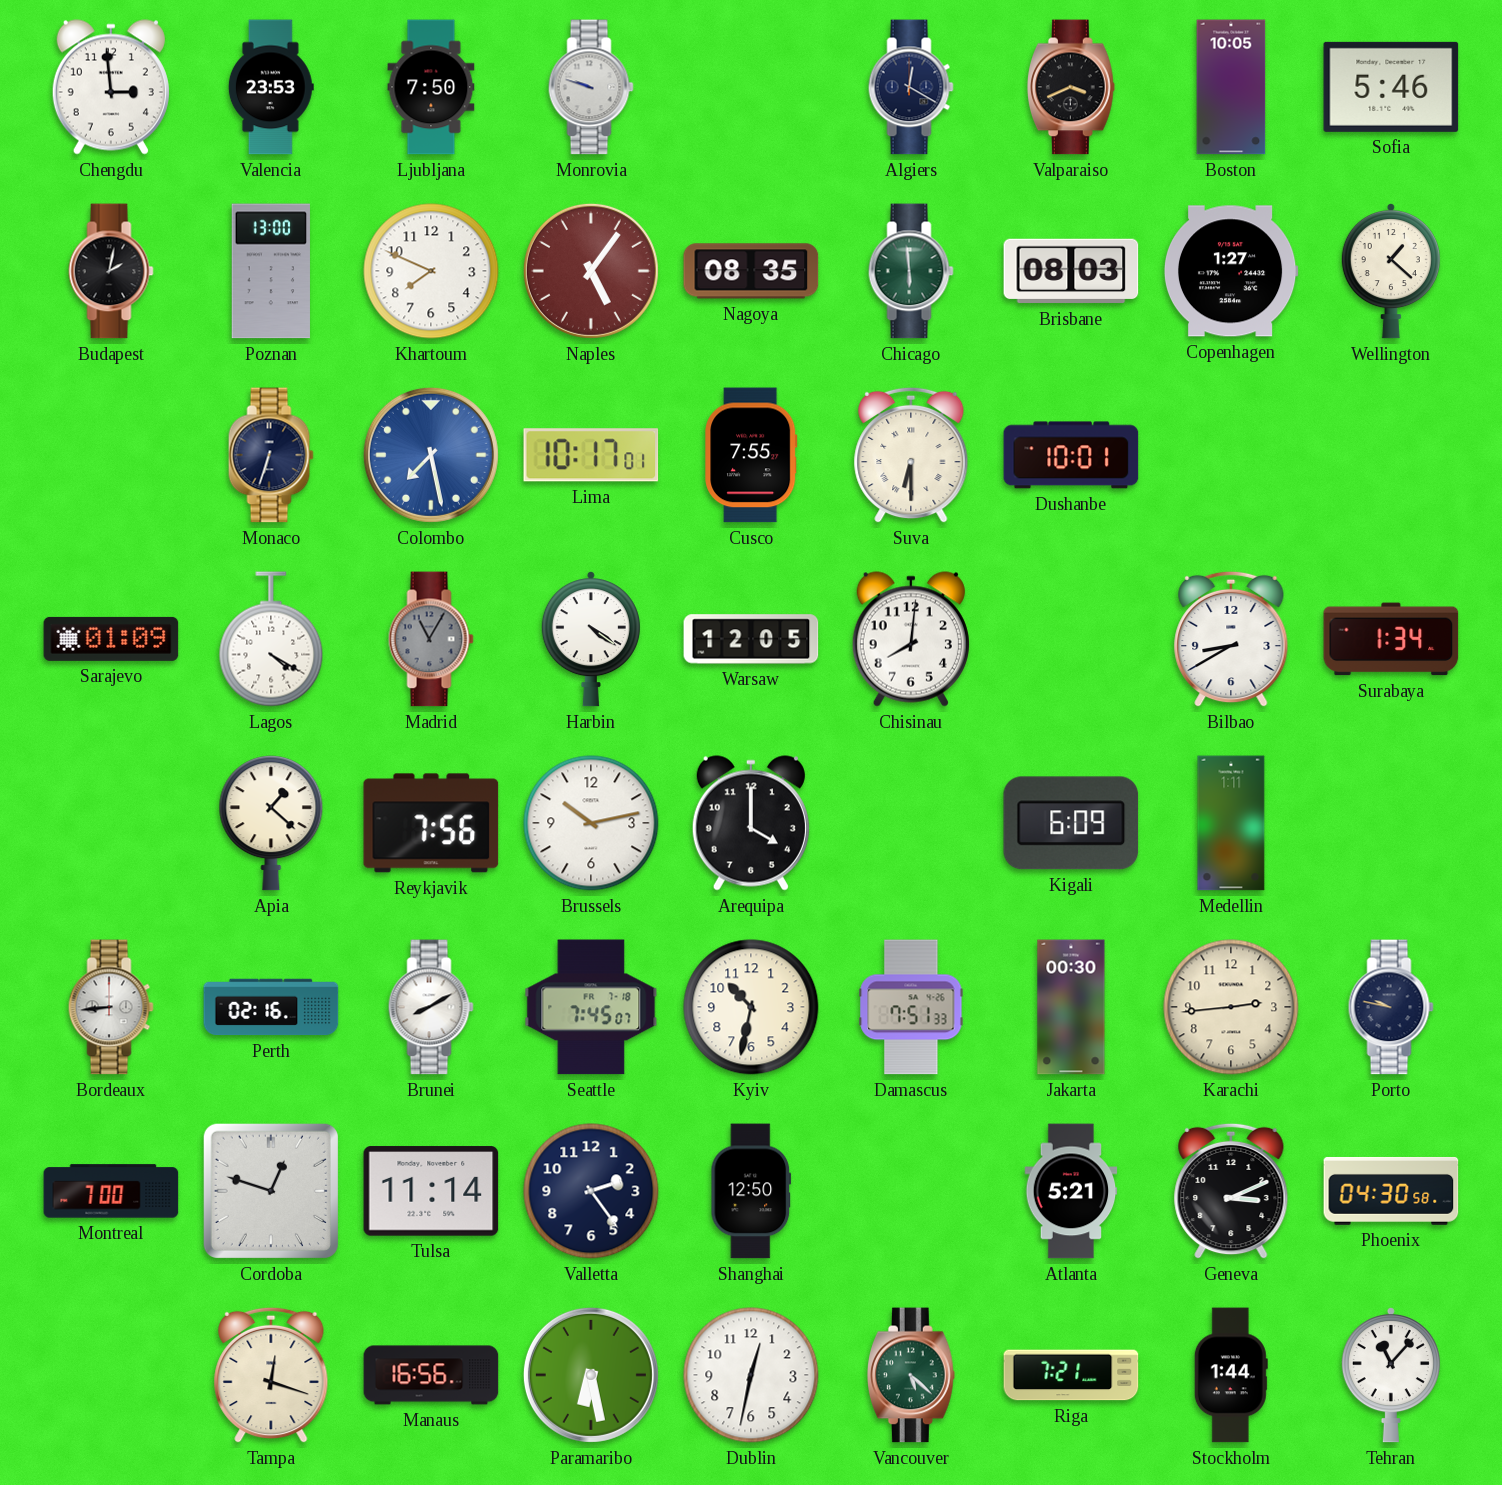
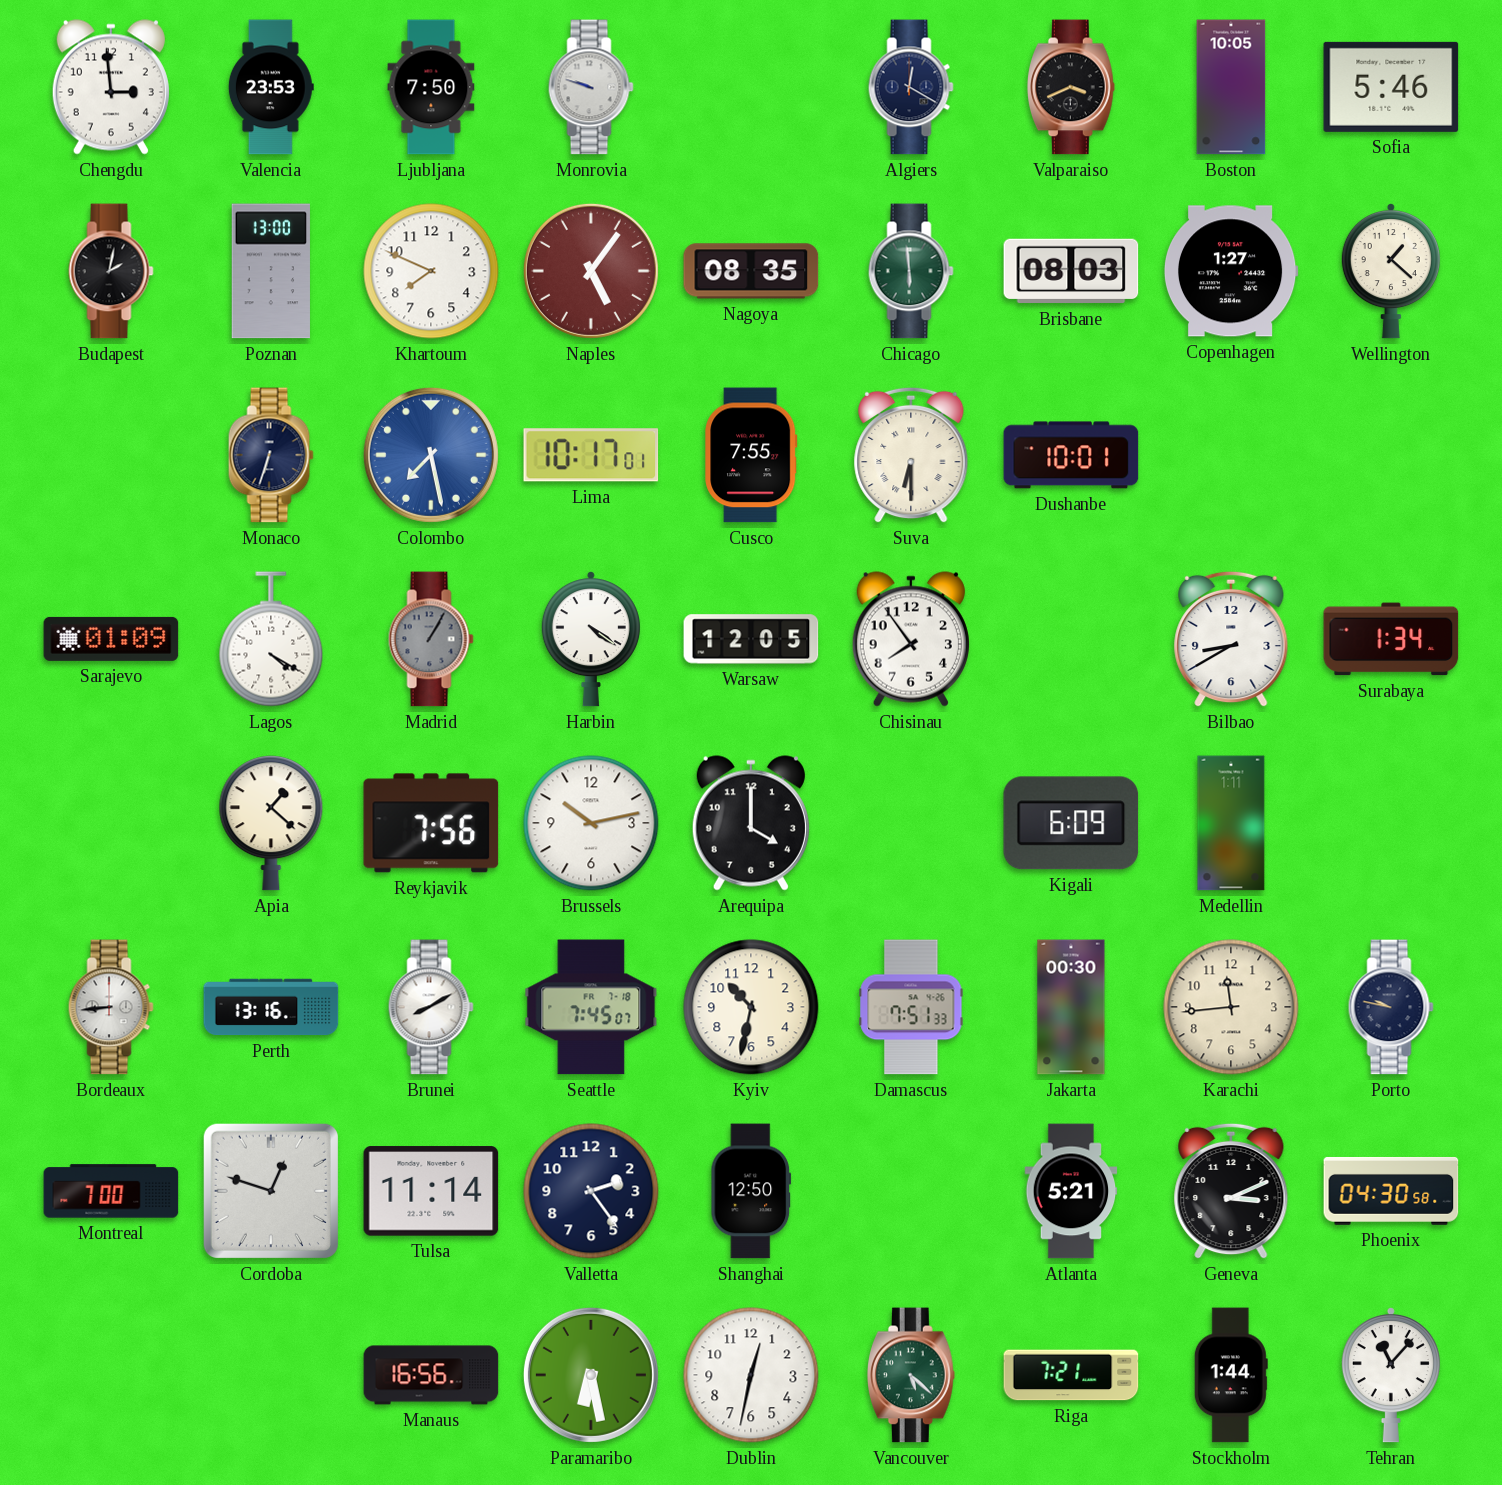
Madrid: 11:05 -> 1:05
Chisinau: 8:01 -> 7:54
Perth: 02:16 -> 13:16
Karachi: 2:44 -> 11:44
Tampa: 12:18 -> none
